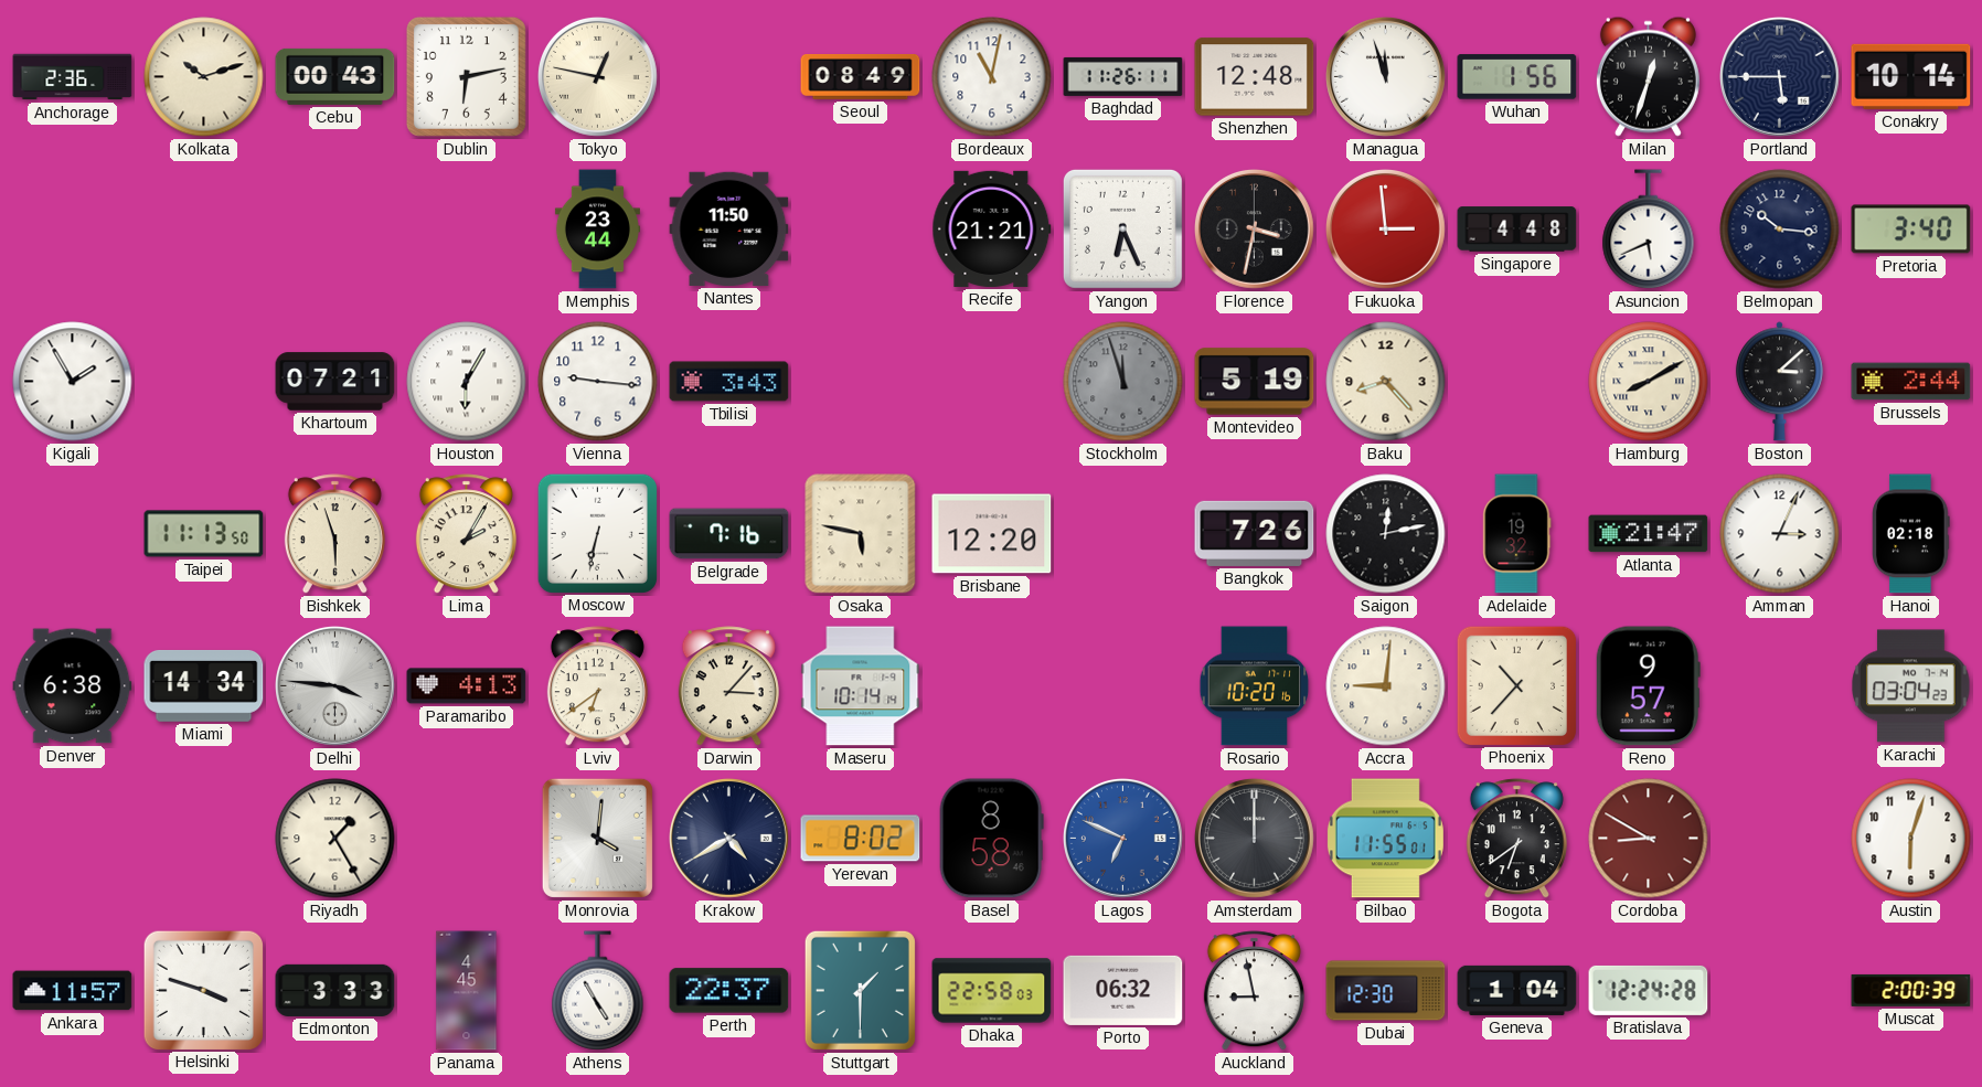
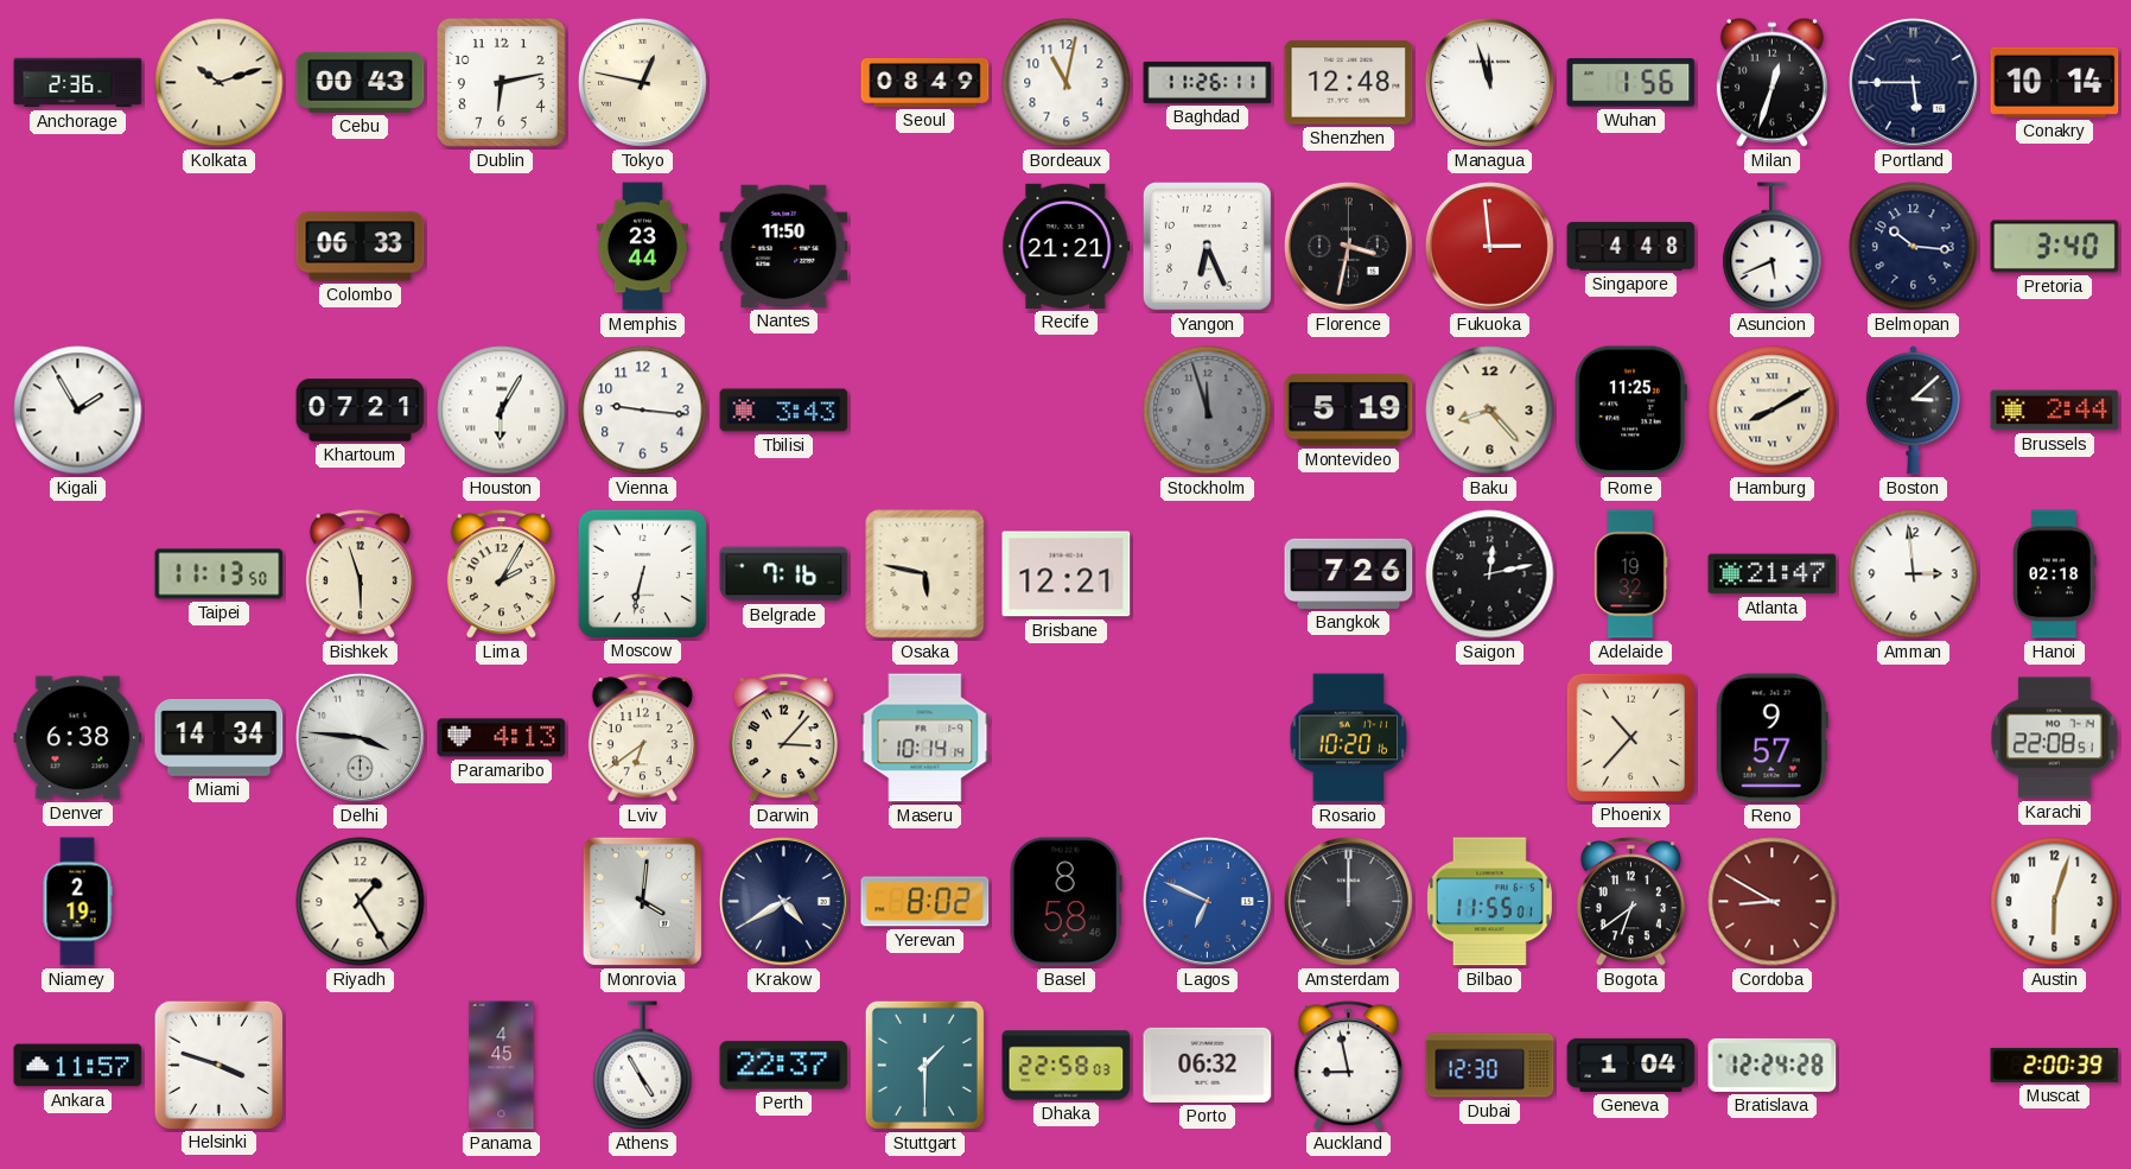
Colombo: none -> 06:33
Rome: none -> 11:25
Brisbane: 12:20 -> 12:21
Amman: 3:04 -> 2:59
Accra: 9:01 -> none
Karachi: 03:04 -> 22:08
Niamey: none -> 2:19
Edmonton: 3:33 -> none
